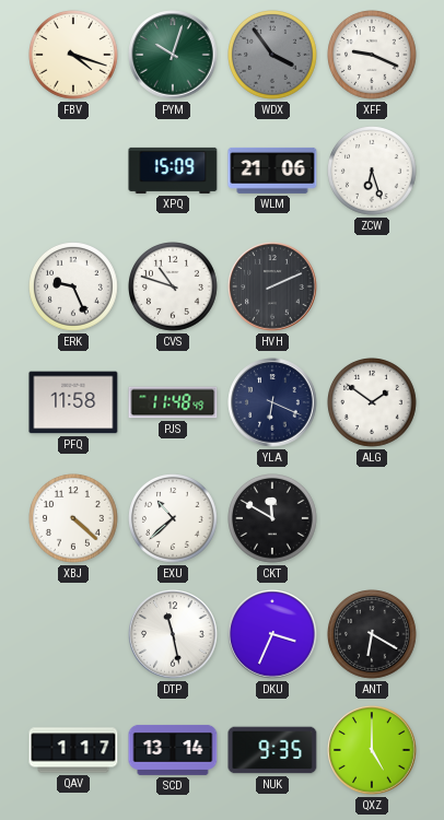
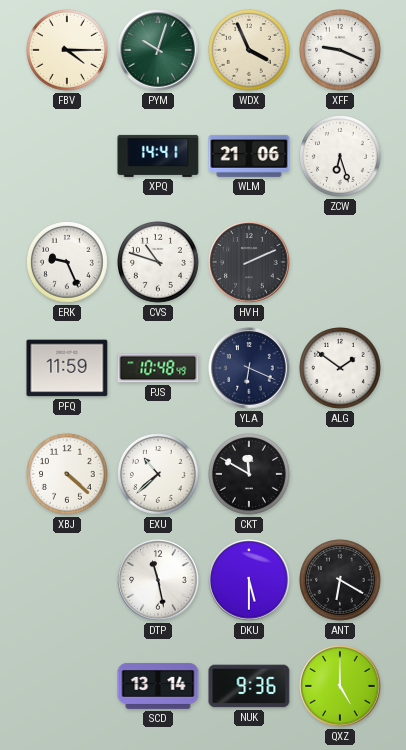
FBV: 4:18 -> 4:15
WDX: 3:54 -> 3:56
WDX dial: grey -> cream
XPQ: 15:09 -> 14:41
PFQ: 11:58 -> 11:59
PJS: 11:48 -> 10:48
DKU: 3:34 -> 5:30
QAV: 1:17 -> none
NUK: 9:35 -> 9:36
